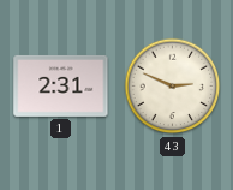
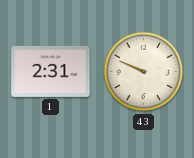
43: 2:49 -> 9:49
